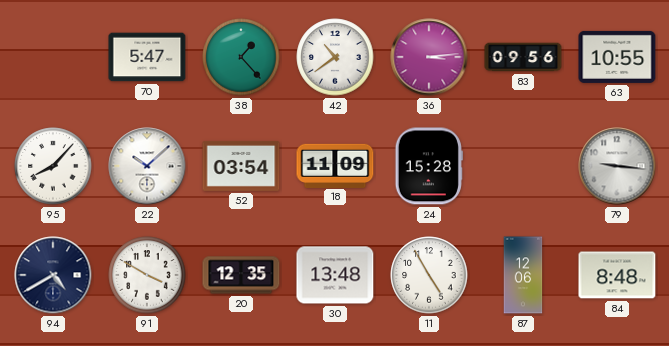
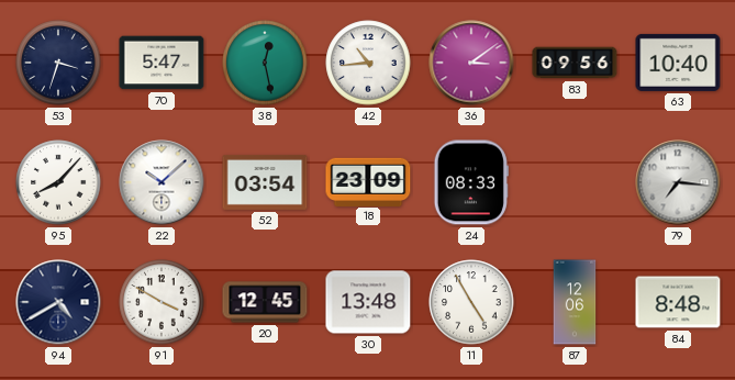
53: none -> 3:33
38: 1:23 -> 12:28
42: 10:39 -> 10:44
36: 3:14 -> 3:09
63: 10:55 -> 10:40
18: 11:09 -> 23:09
24: 15:28 -> 08:33
79: 9:16 -> 7:16
20: 12:35 -> 12:45
